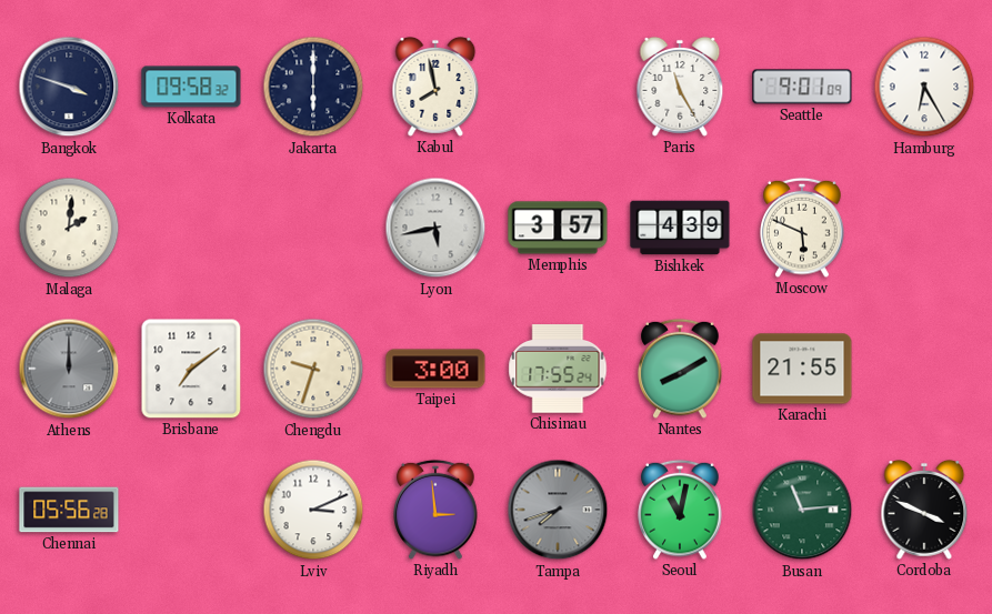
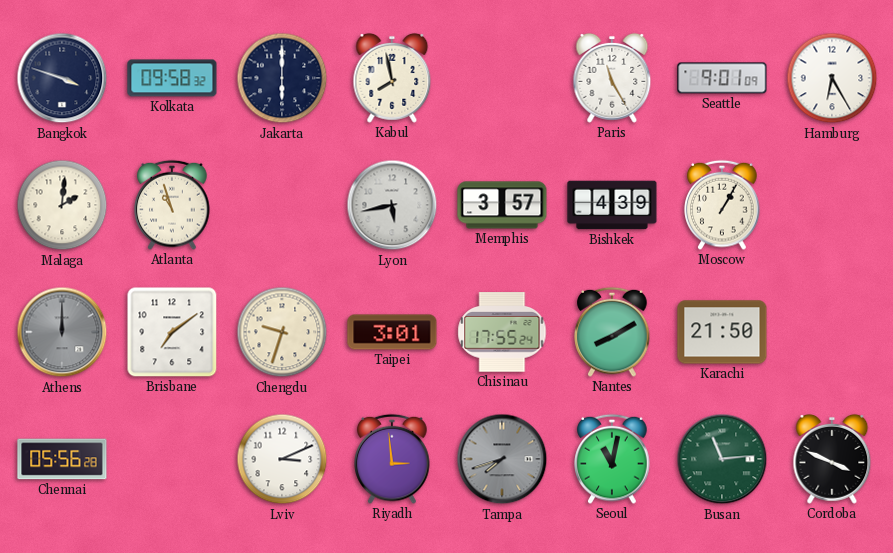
Atlanta: none -> 10:57
Moscow: 5:49 -> 1:05
Taipei: 3:00 -> 3:01
Karachi: 21:55 -> 21:50
